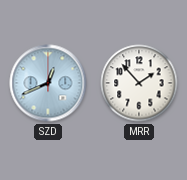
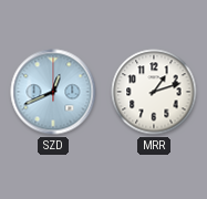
MRR: 1:53 -> 1:12
